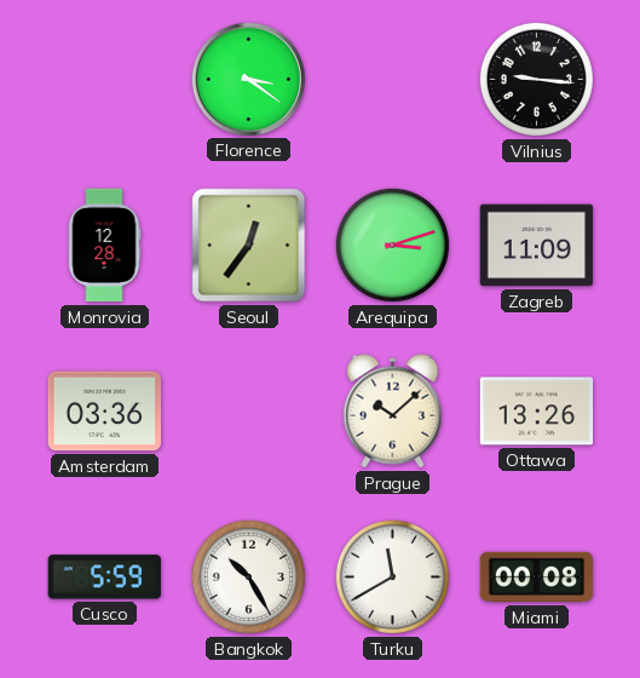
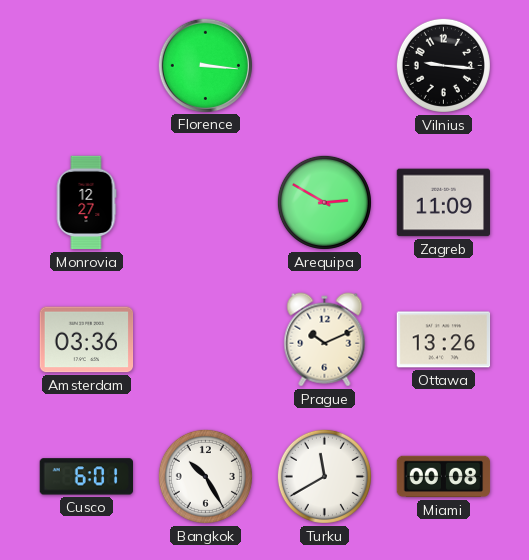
Florence: 3:21 -> 3:16
Monrovia: 12:28 -> 12:27
Seoul: 12:36 -> none
Arequipa: 3:12 -> 2:50
Prague: 10:08 -> 10:11
Cusco: 5:59 -> 6:01
